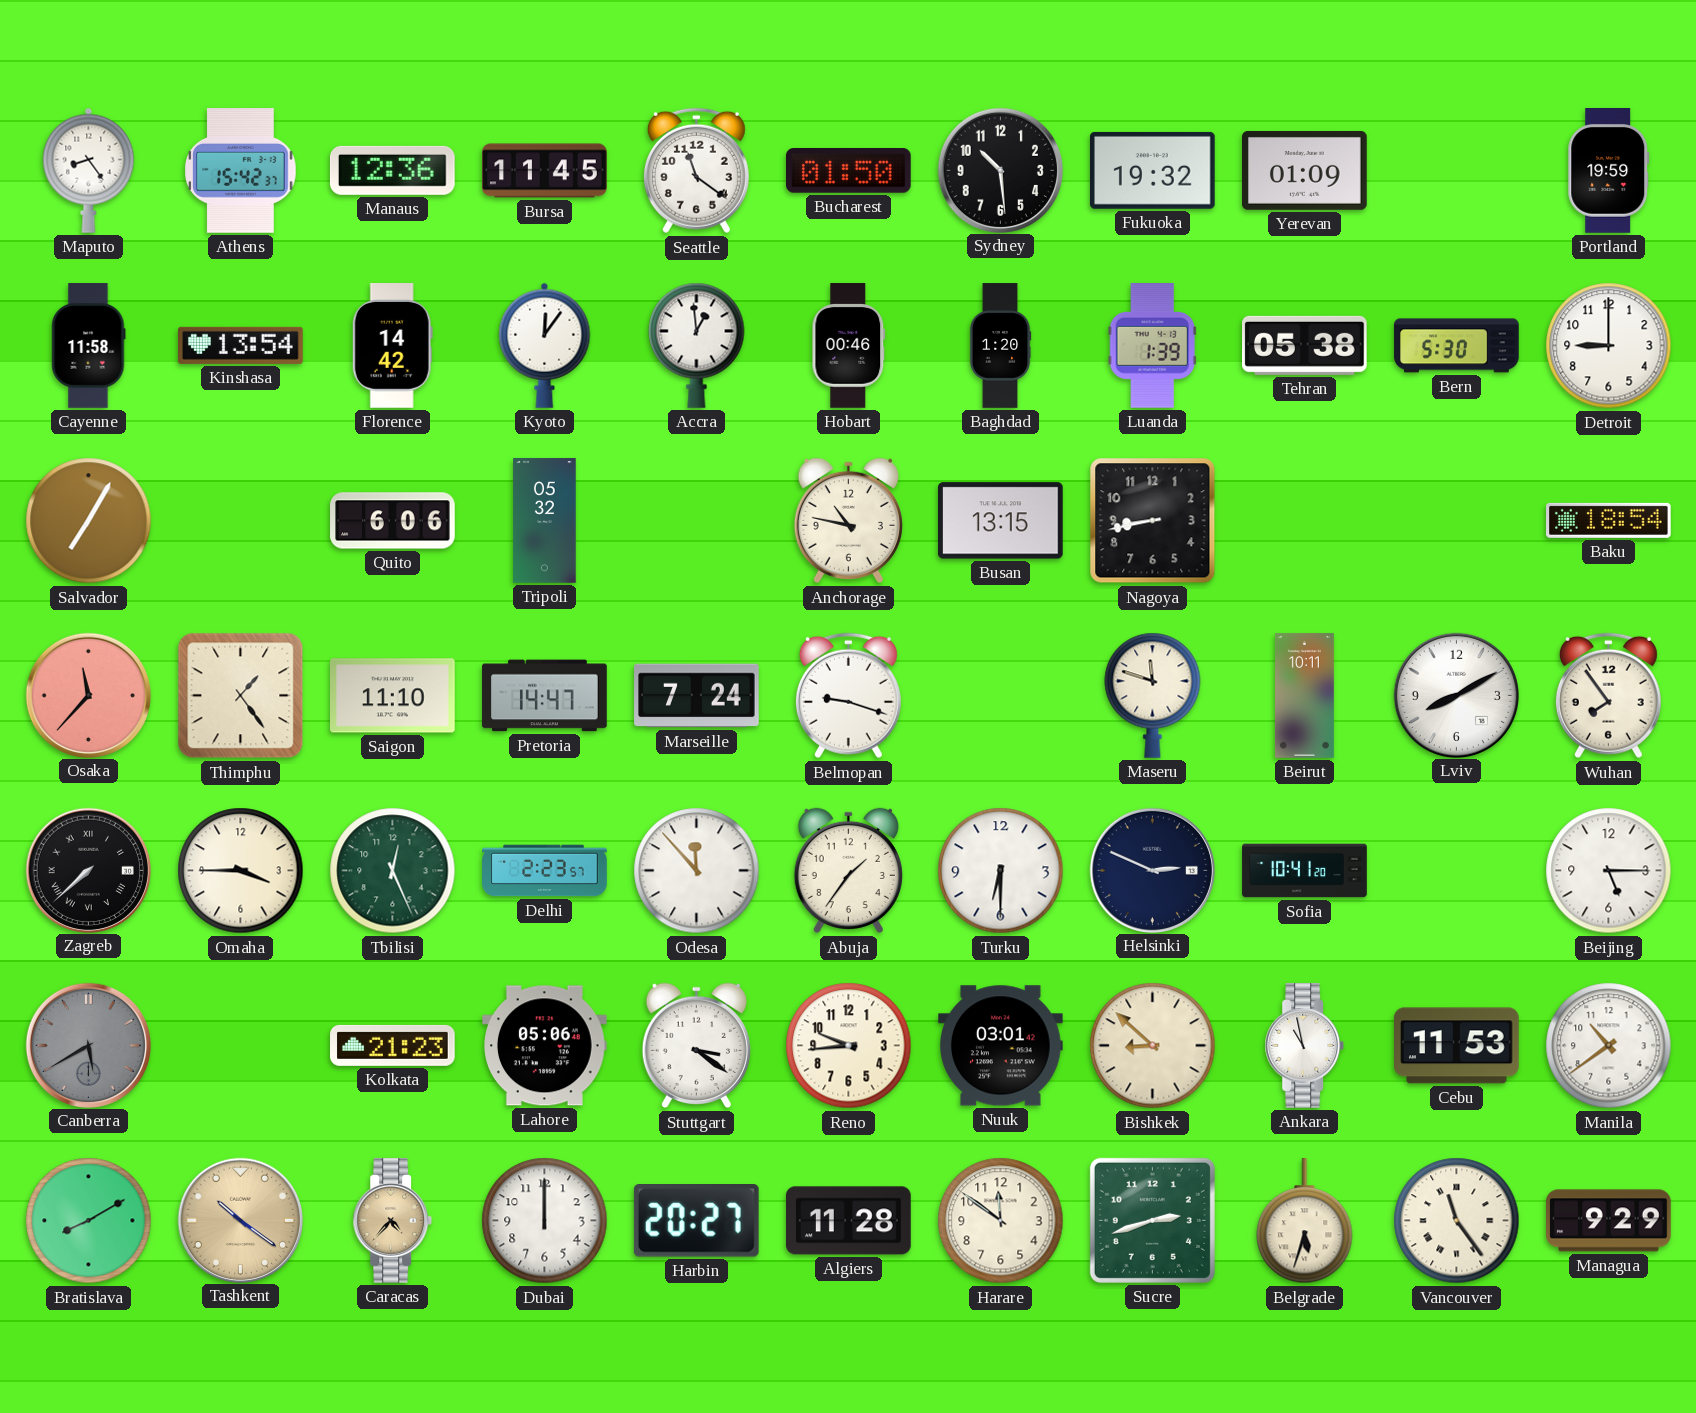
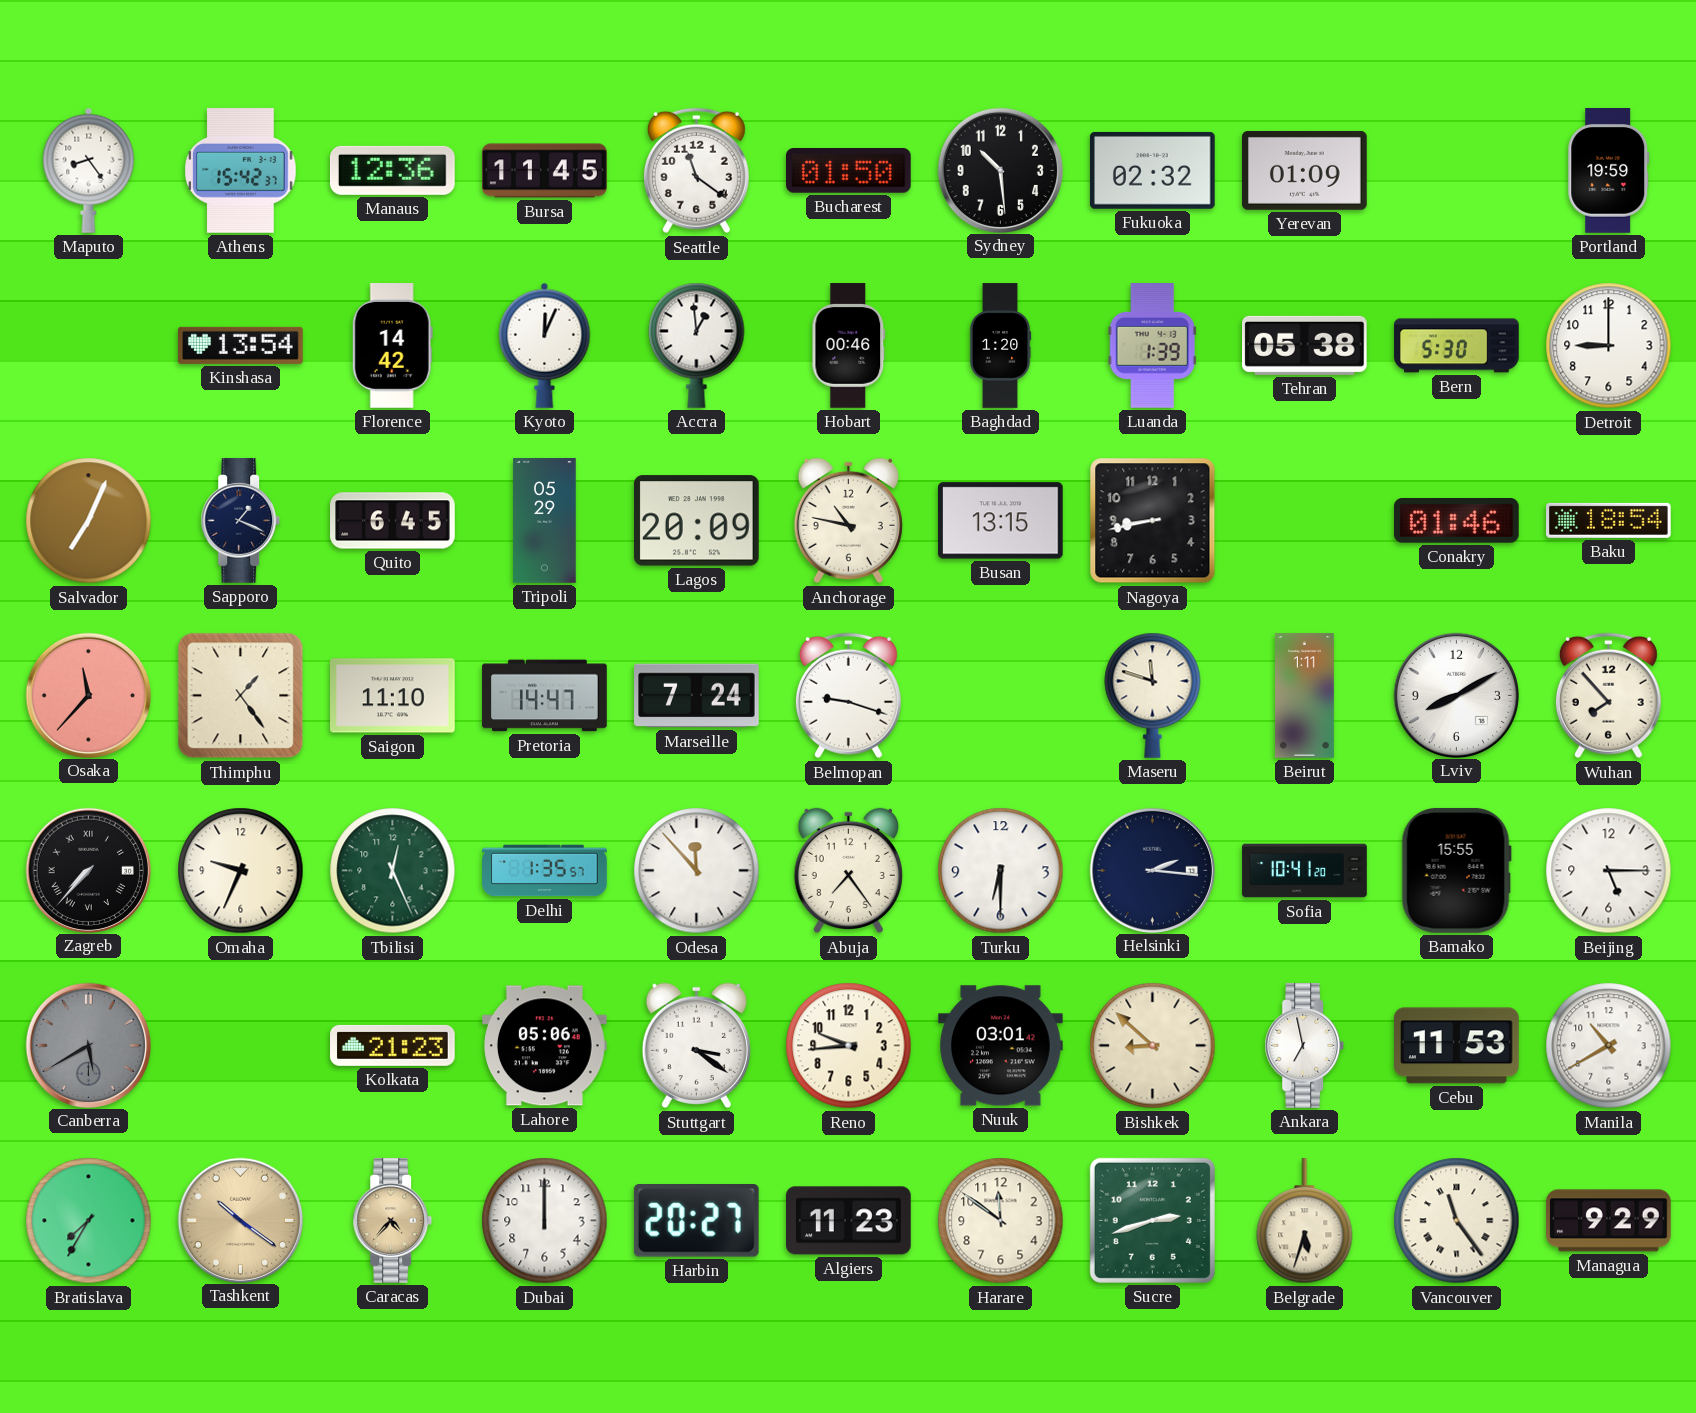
Fukuoka: 19:32 -> 02:32
Cayenne: 11:58 -> none
Kyoto: 12:06 -> 12:04
Salvador: 7:05 -> 7:04
Sapporo: none -> 1:19
Quito: 6:06 -> 6:45
Tripoli: 05:32 -> 05:29
Lagos: none -> 20:09
Conakry: none -> 01:46
Beirut: 10:11 -> 1:11
Wuhan: 7:54 -> 7:53
Zagreb: 7:38 -> 7:37
Omaha: 3:45 -> 9:34
Delhi: 2:23 -> 1:35
Abuja: 1:36 -> 7:24
Helsinki: 2:49 -> 2:16
Bamako: none -> 15:55
Ankara: 10:58 -> 6:58
Manila: 10:39 -> 10:40
Bratislava: 8:10 -> 7:35
Algiers: 11:28 -> 11:23
